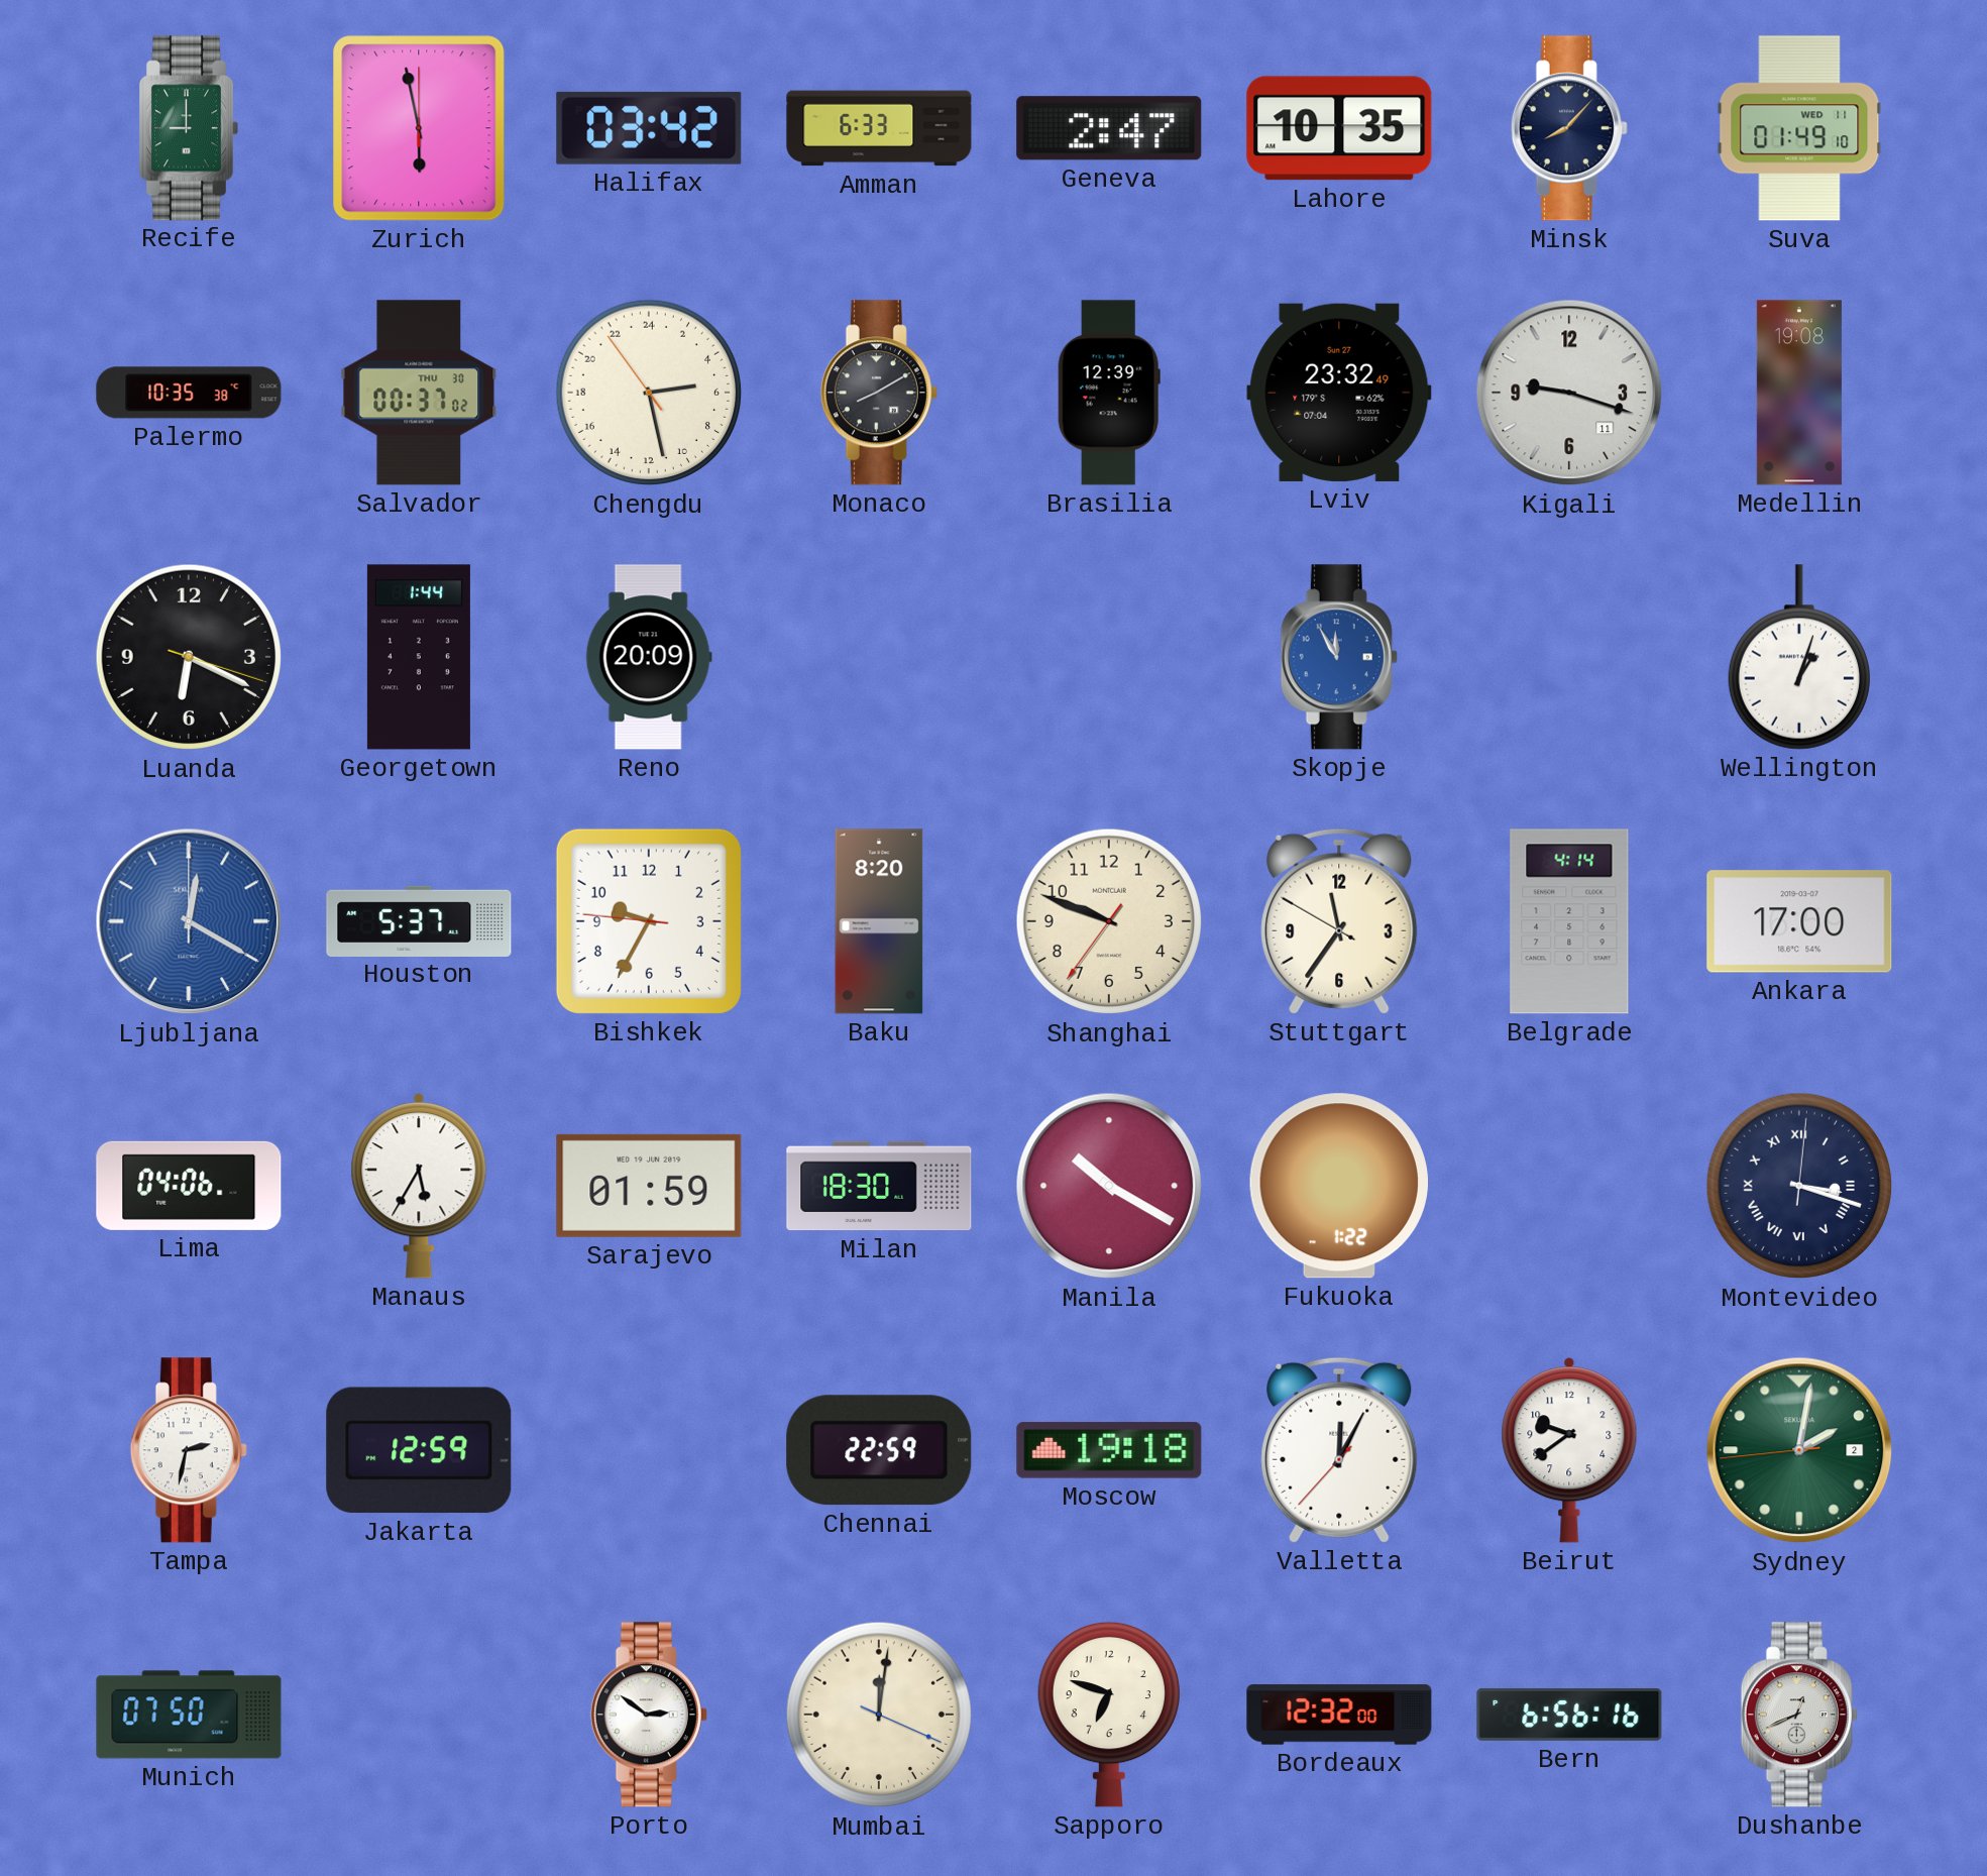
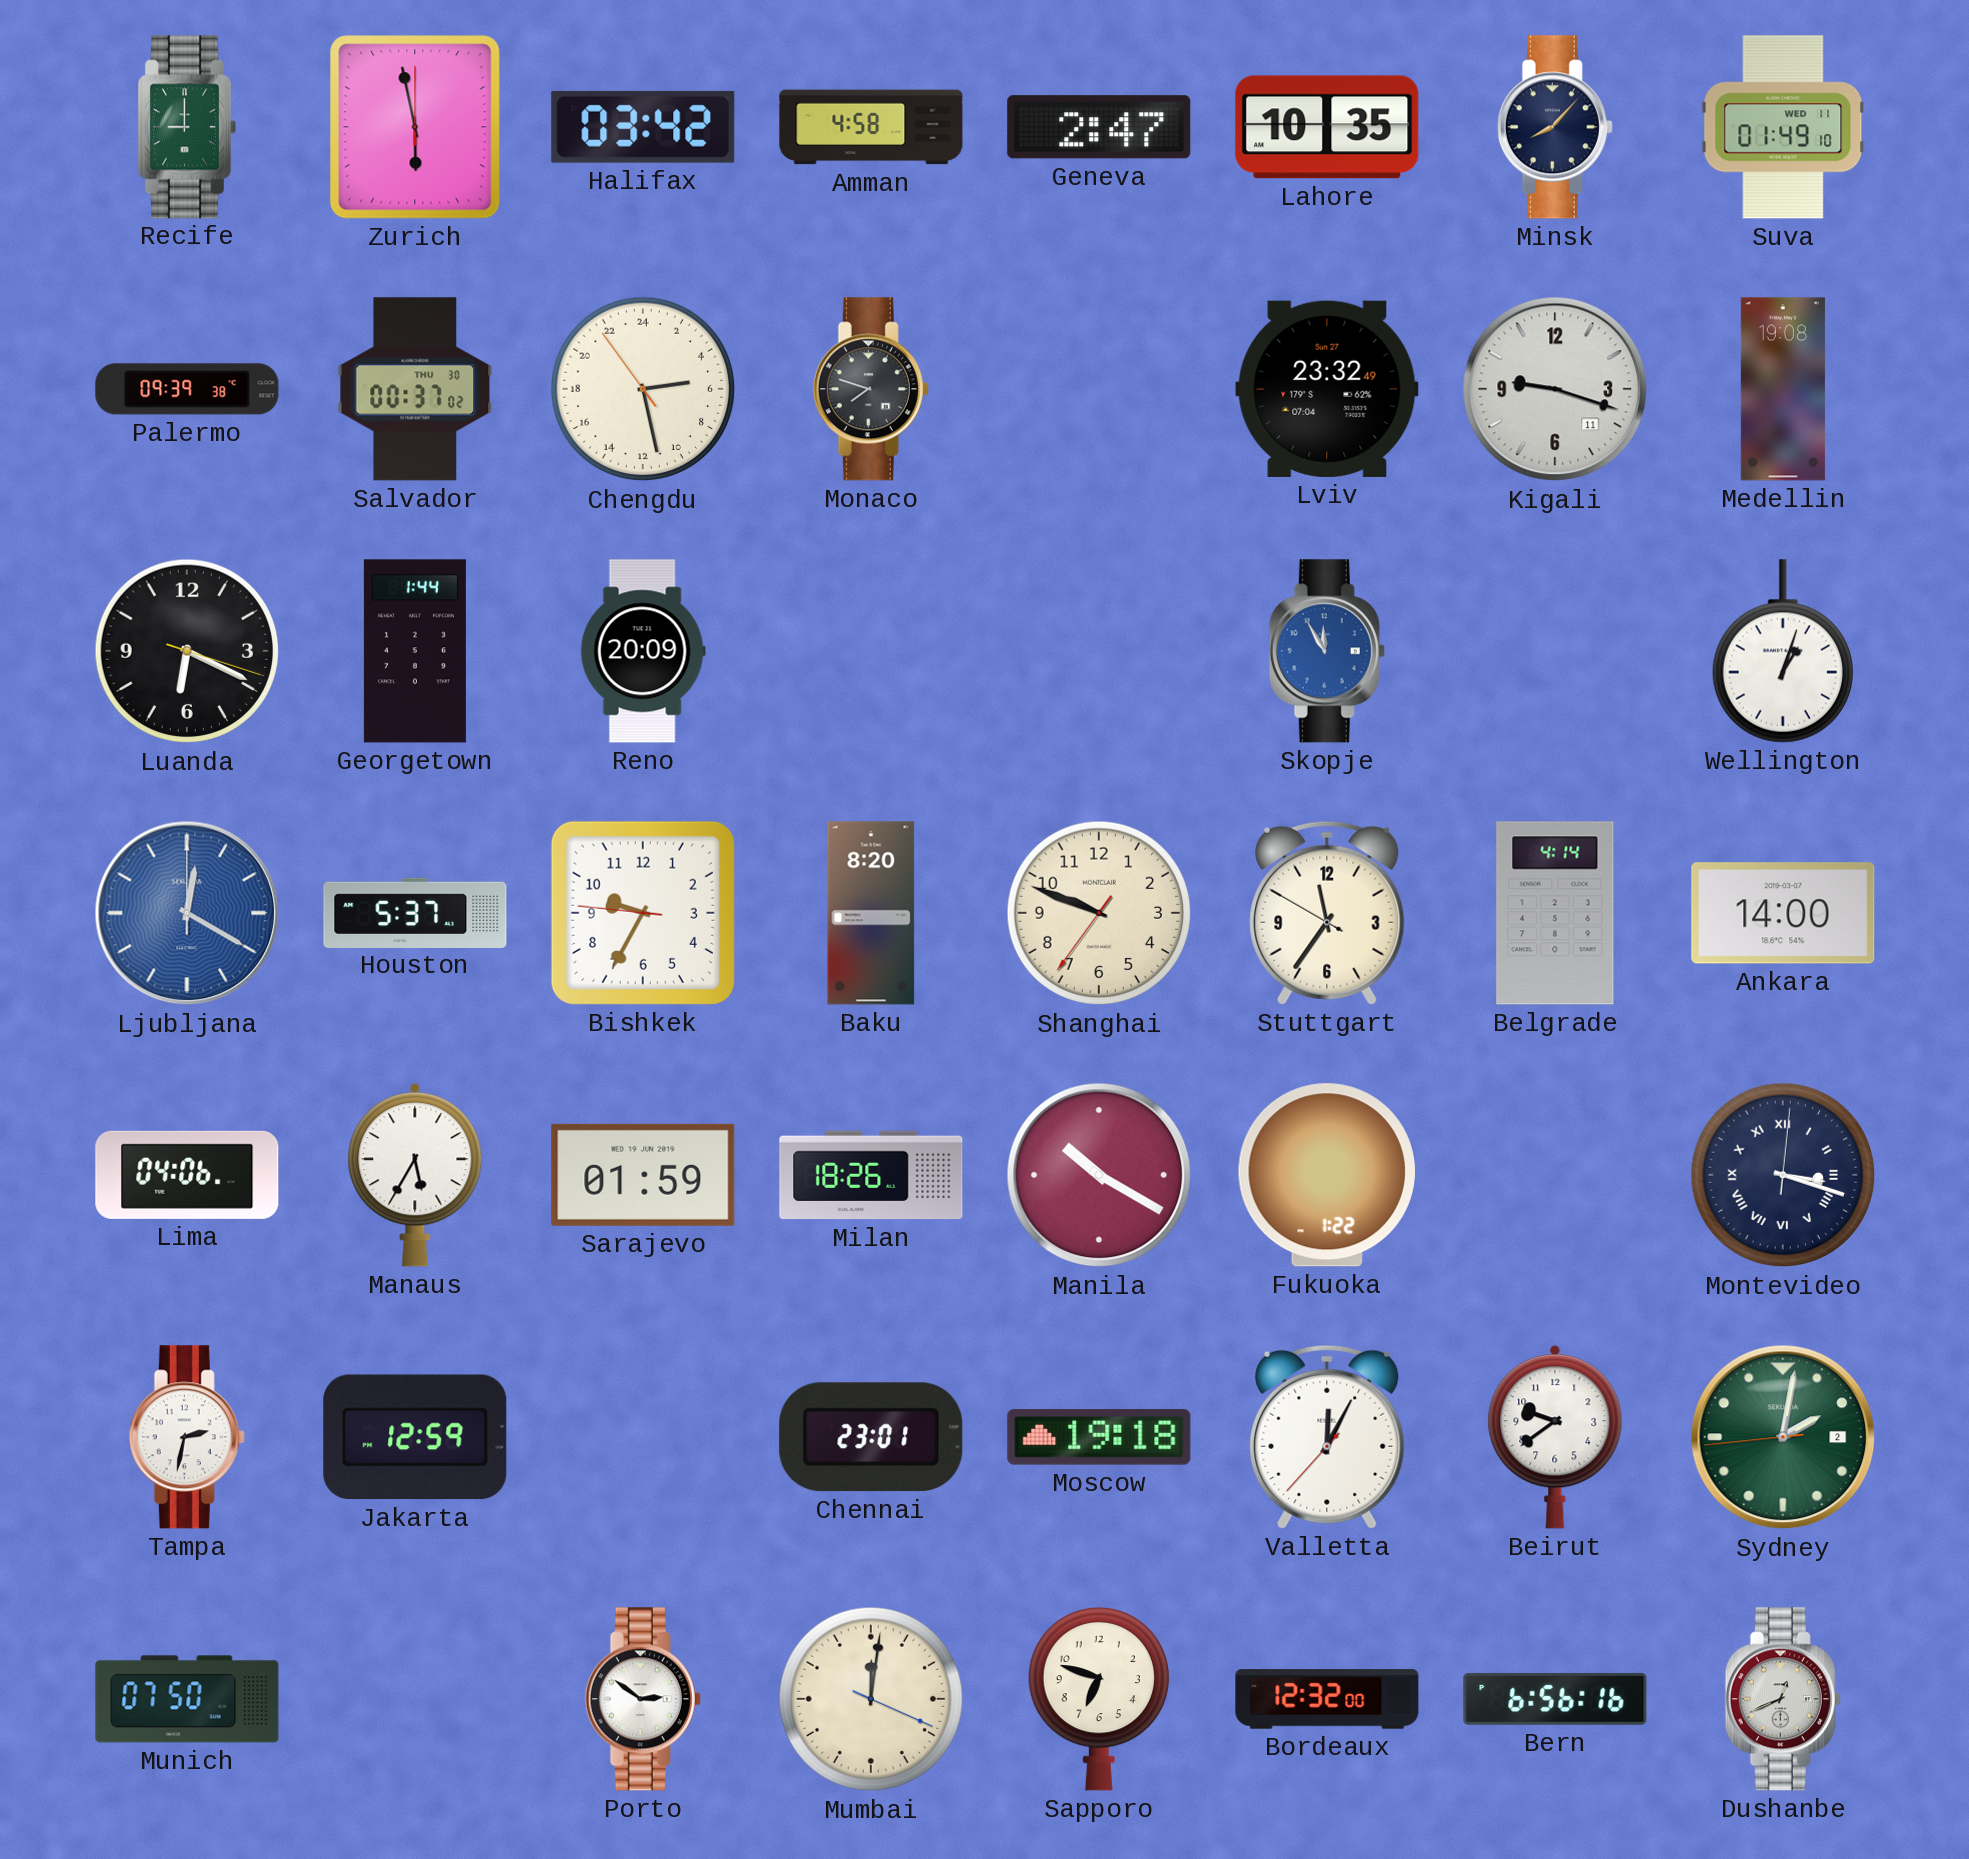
Amman: 6:33 -> 4:58
Palermo: 10:35 -> 09:39
Monaco: 8:10 -> 7:48
Brasilia: 12:39 -> none
Ankara: 17:00 -> 14:00
Milan: 18:30 -> 18:26
Chennai: 22:59 -> 23:01
